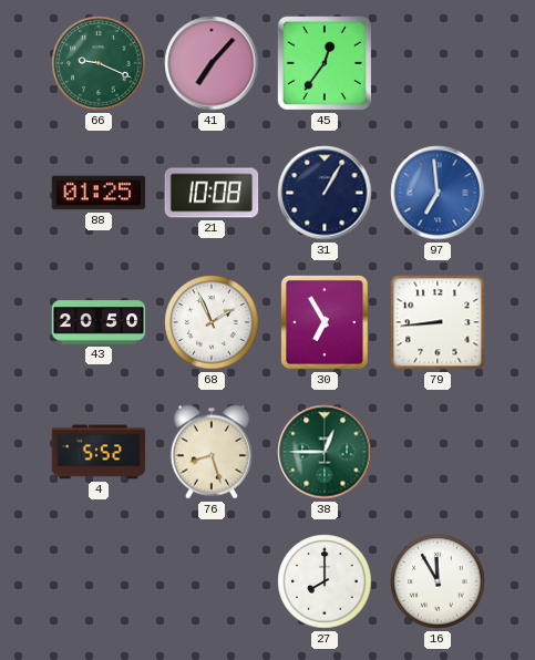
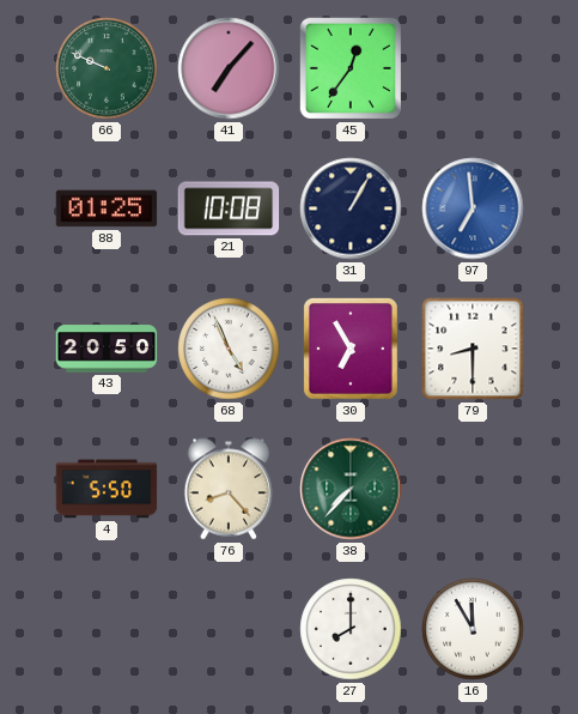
66: 9:19 -> 9:49
68: 1:56 -> 4:56
79: 8:44 -> 8:30
4: 5:52 -> 5:50
76: 8:27 -> 8:23
38: 12:45 -> 7:37
